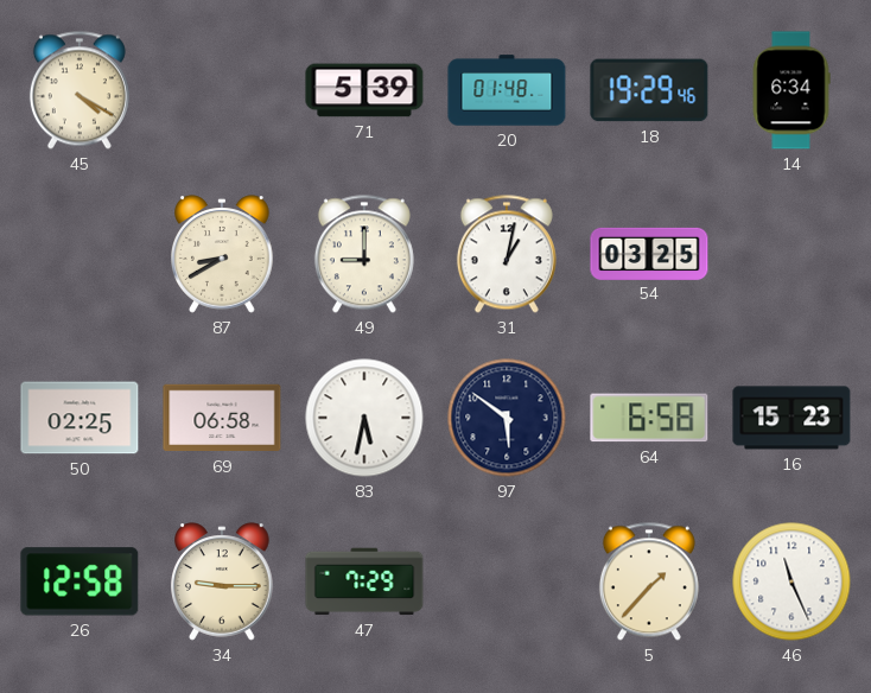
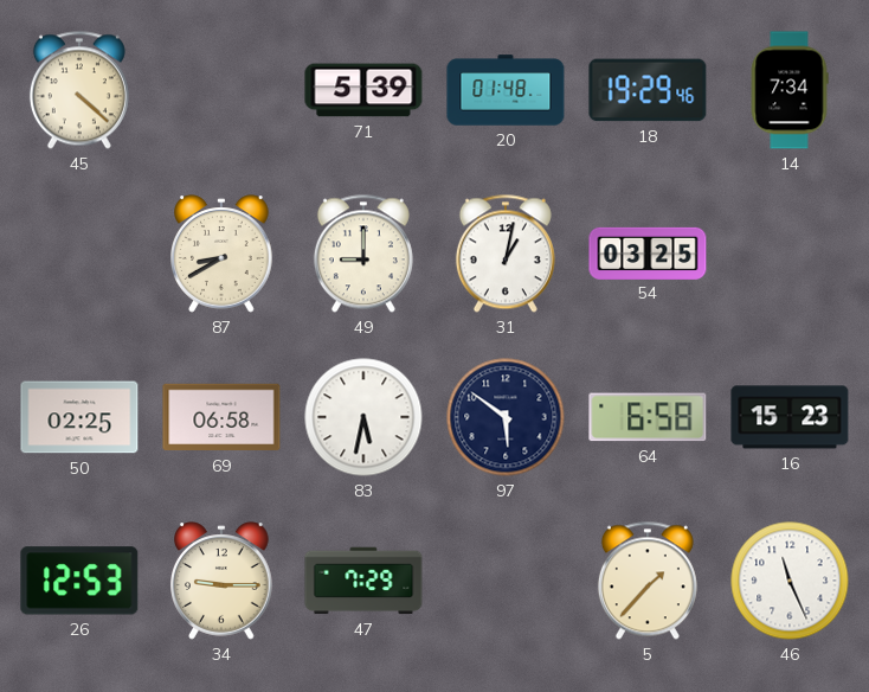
45: 4:20 -> 4:22
14: 6:34 -> 7:34
26: 12:58 -> 12:53
